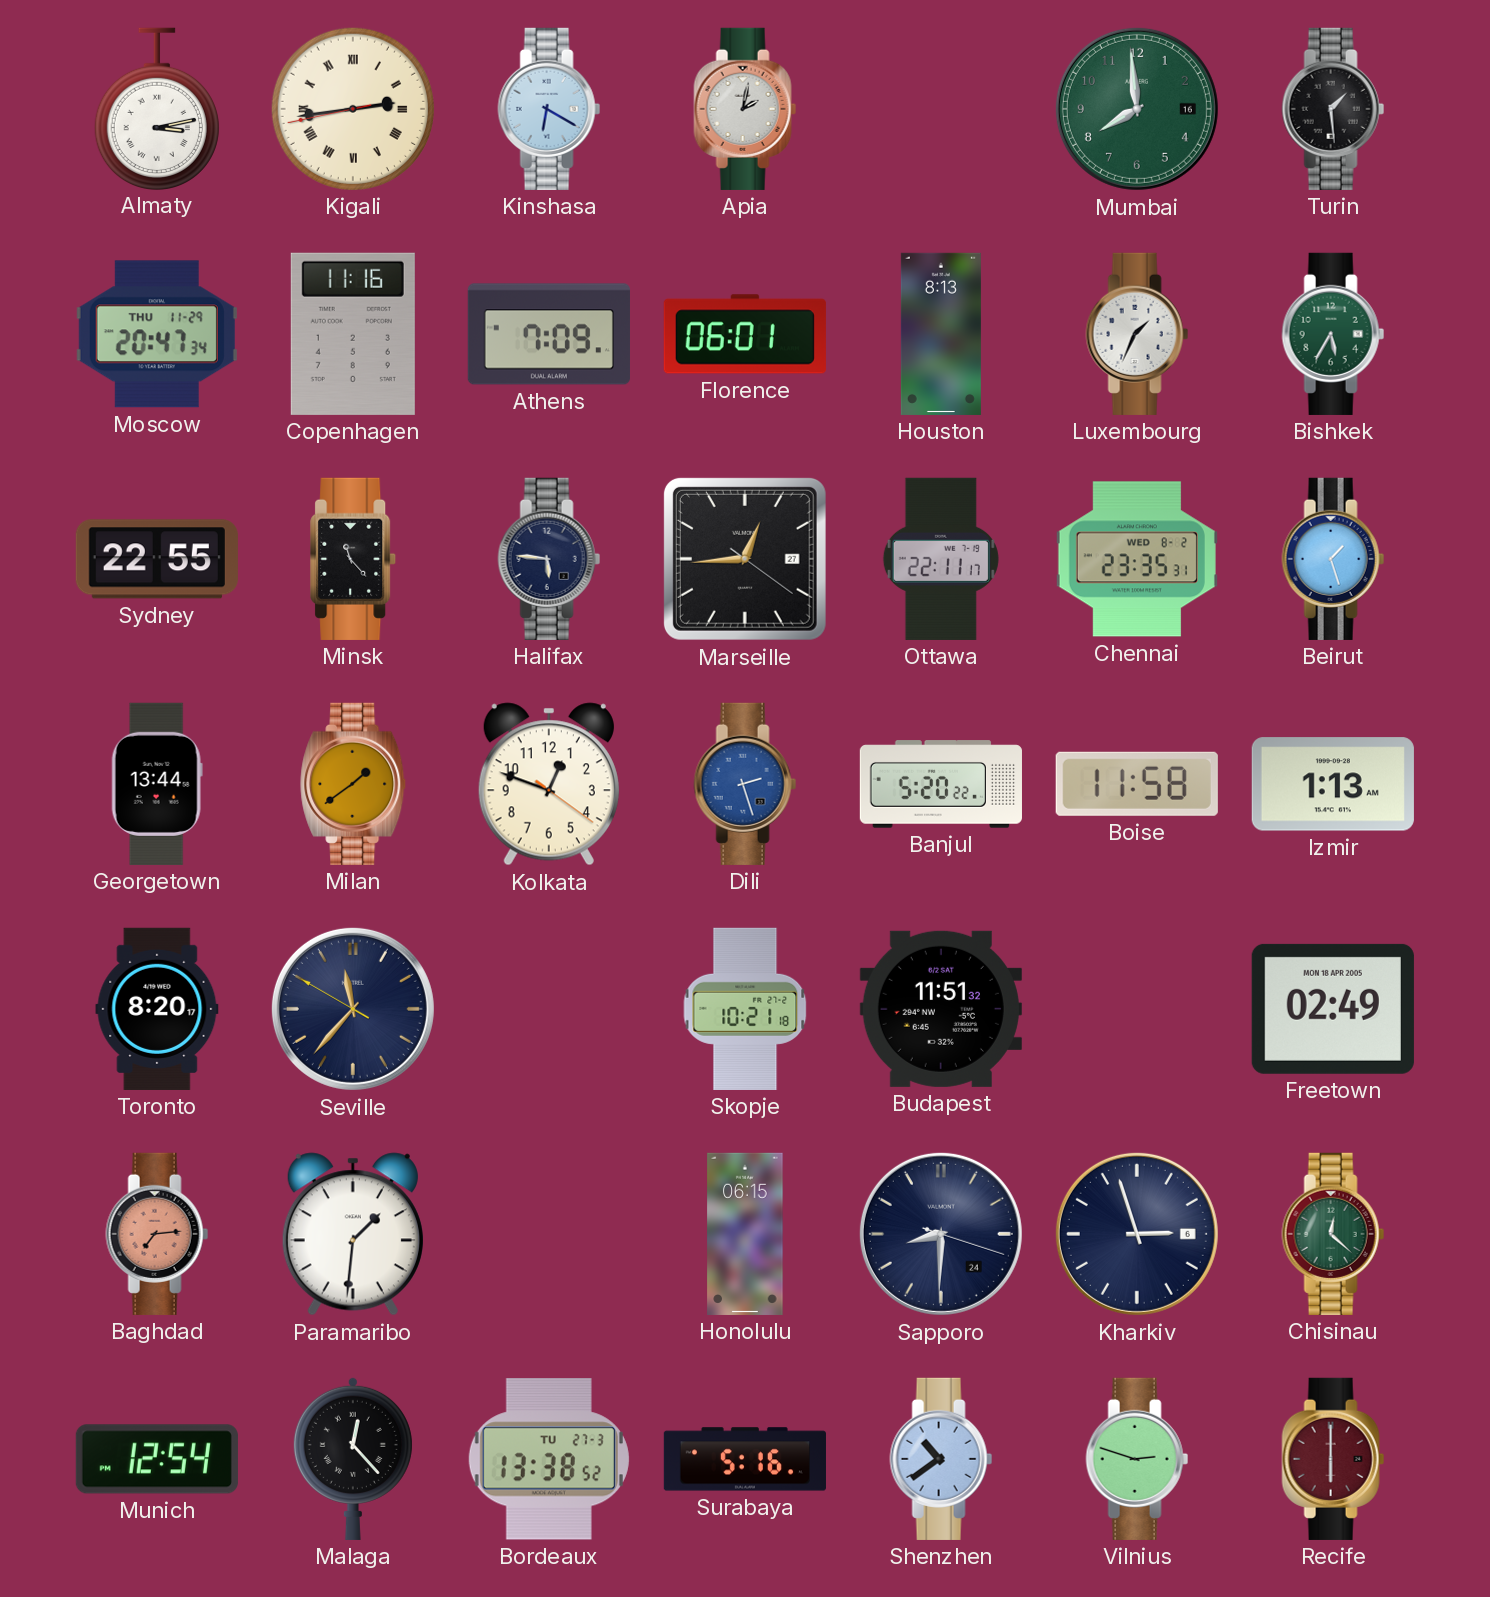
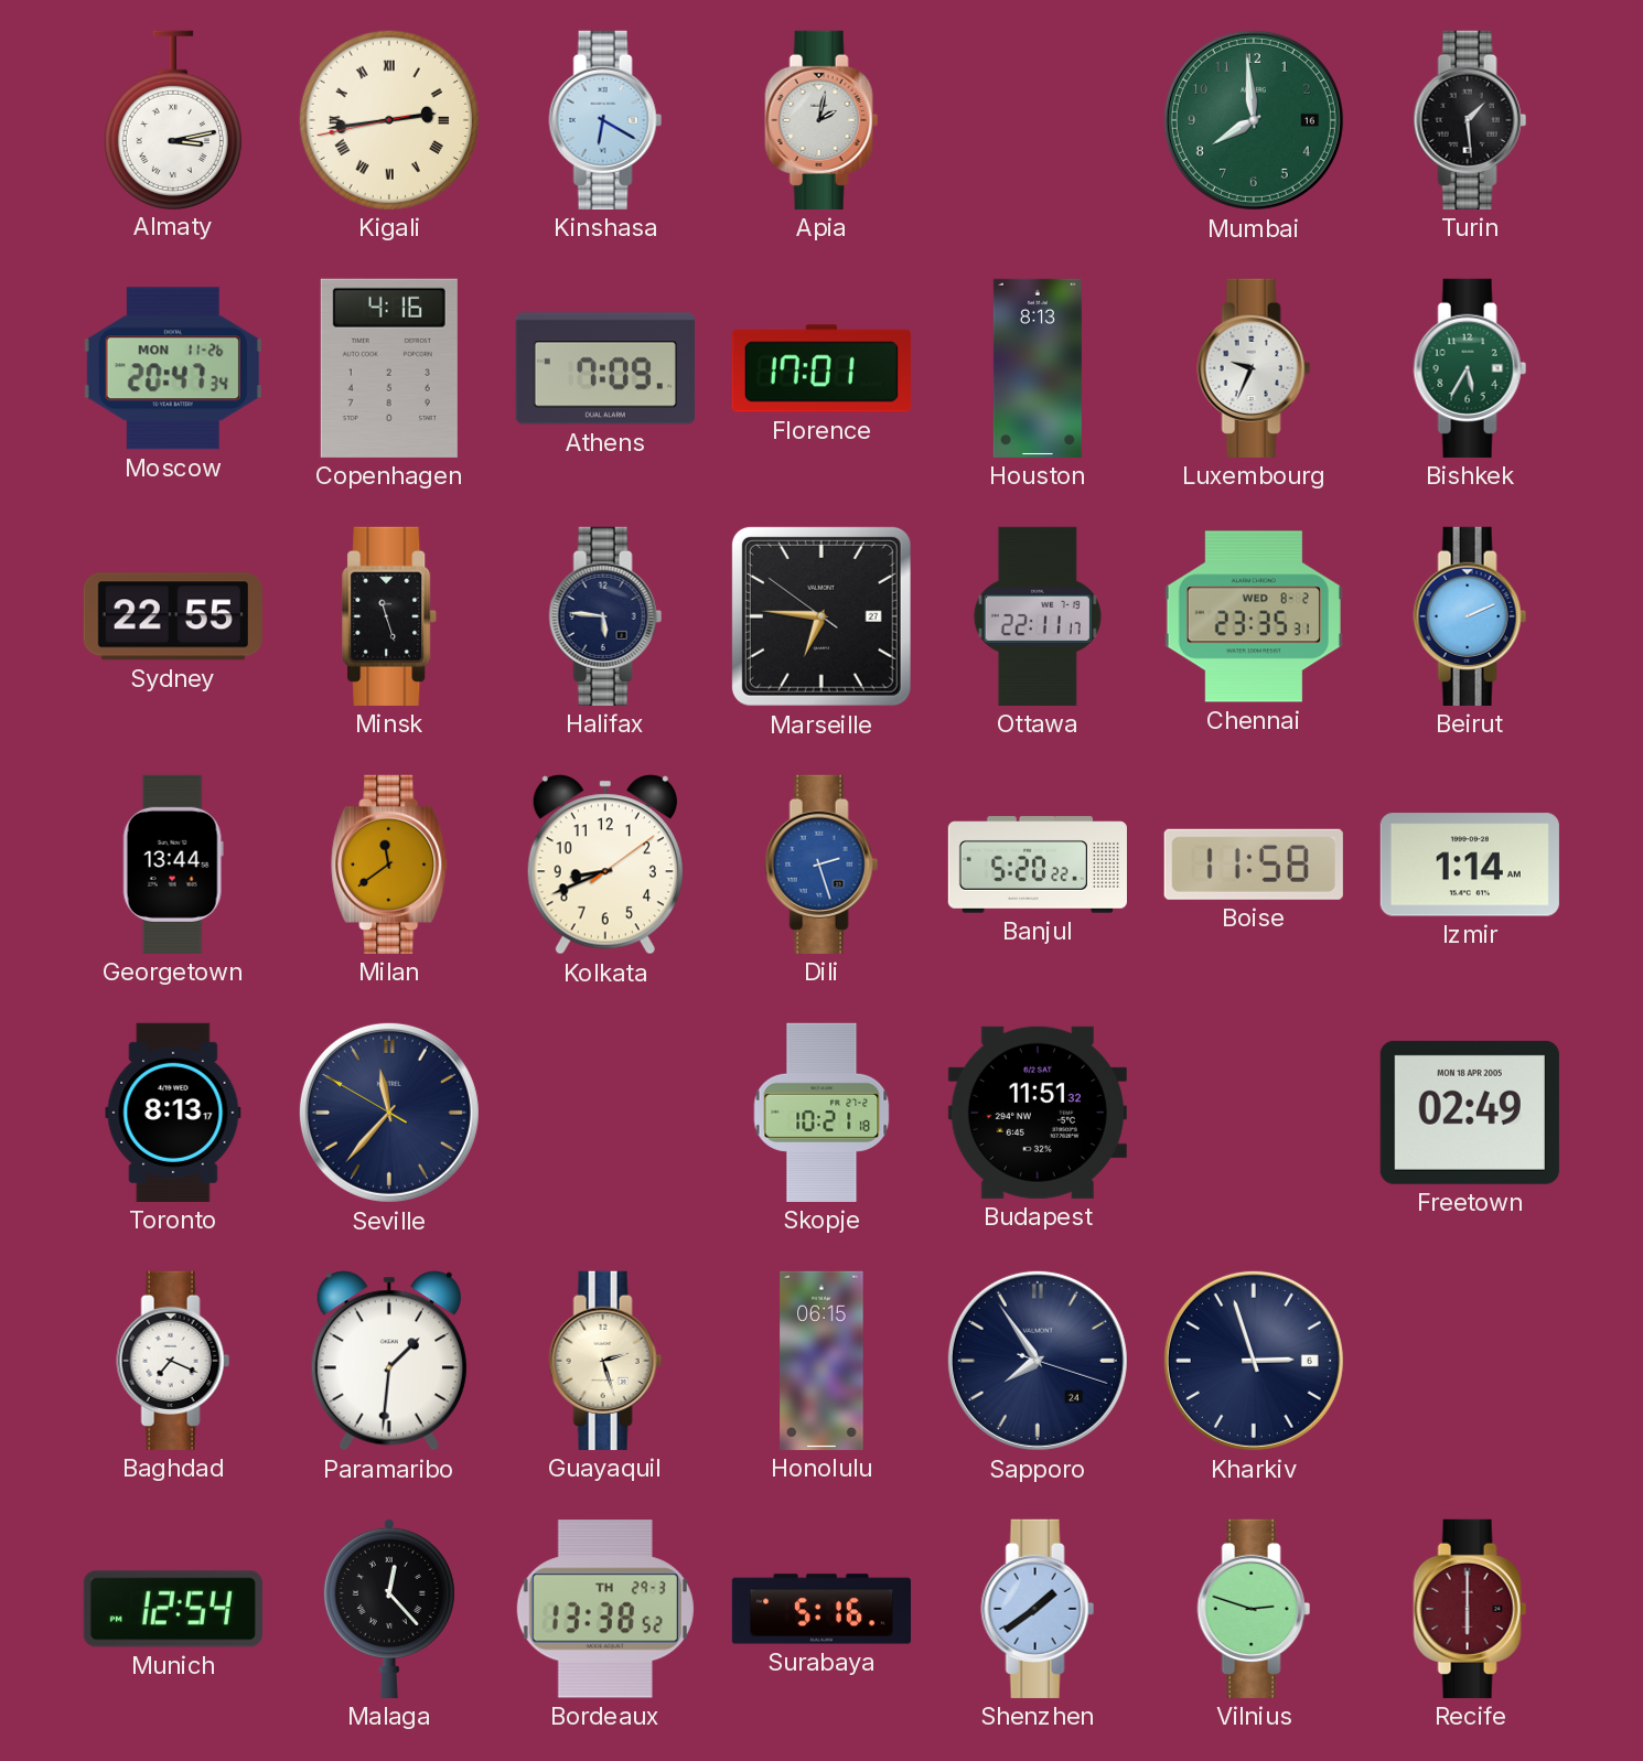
Moscow date: THU 11-29 -> MON 11-26
Copenhagen: 11:16 -> 4:16
Florence: 06:01 -> 17:01
Luxembourg: 1:34 -> 9:34
Minsk: 11:23 -> 11:27
Marseille: 12:44 -> 6:45
Beirut: 1:27 -> 2:11
Milan: 1:39 -> 11:39
Kolkata: 12:48 -> 8:41
Izmir: 1:13 -> 1:14
Toronto: 8:20 -> 8:13
Baghdad: 7:14 -> 7:19
Baghdad dial: salmon -> white
Guayaquil: none -> 2:27
Sapporo: 8:30 -> 7:54
Chisinau: 12:22 -> none
Bordeaux date: TU 27-3 -> TH 29-3
Shenzhen: 10:39 -> 1:39
